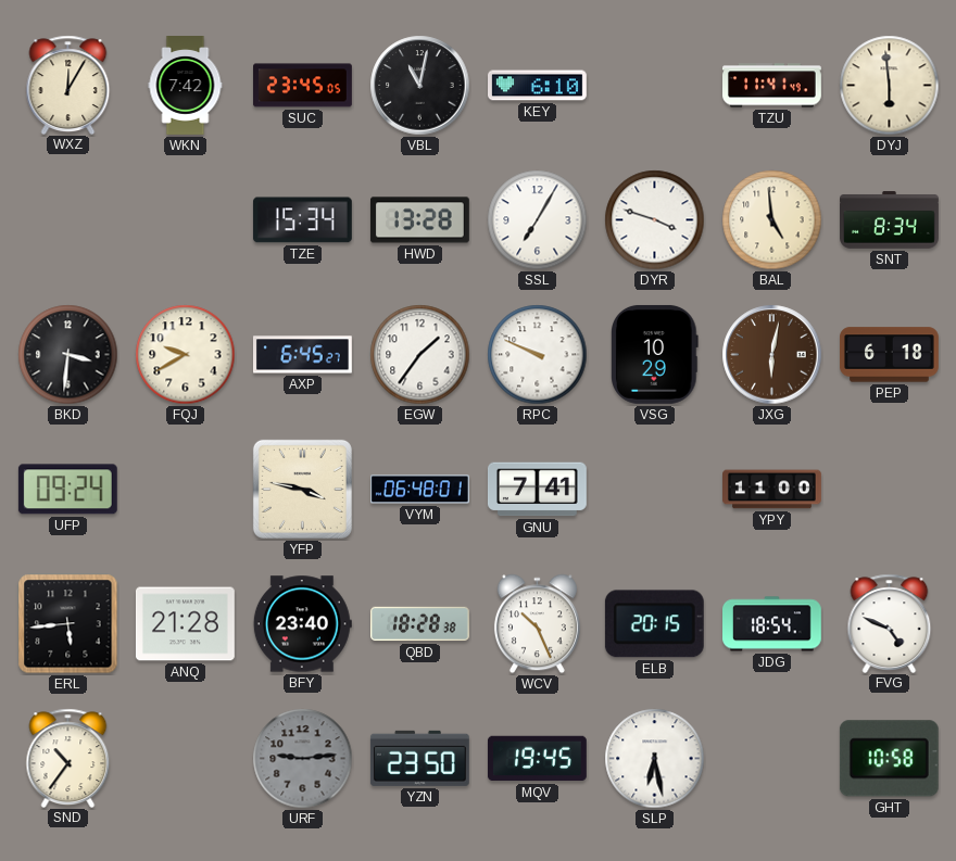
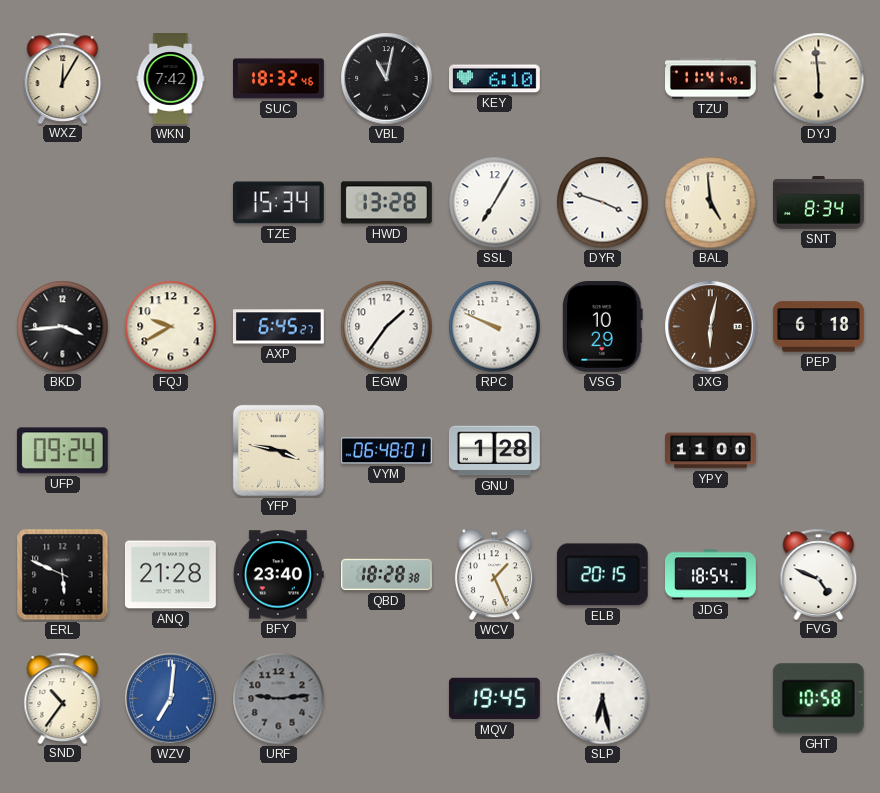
SUC: 23:45 -> 18:32
BKD: 3:31 -> 3:44
GNU: 7:41 -> 1:28
ERL: 5:44 -> 5:49
WCV: 10:26 -> 1:26
WZV: none -> 7:01
YZN: 23:50 -> none
